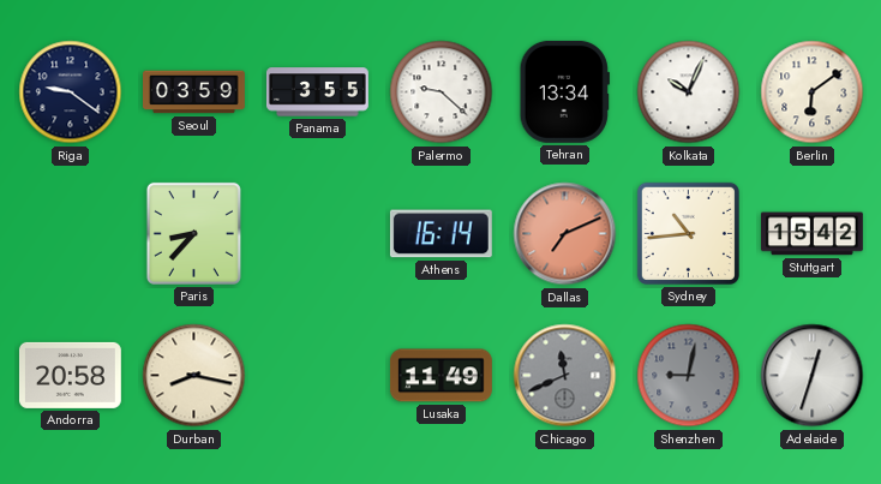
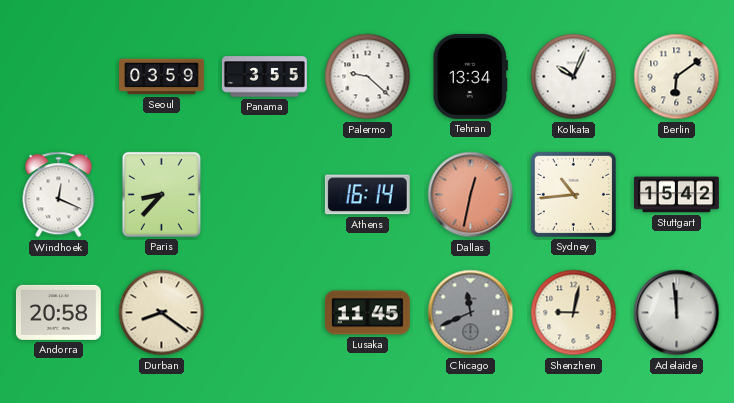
Riga: 9:21 -> none
Windhoek: none -> 12:19
Dallas: 7:11 -> 12:32
Durban: 8:17 -> 8:21
Lusaka: 11:49 -> 11:45
Shenzhen dial: grey -> cream
Adelaide: 12:33 -> 11:59
